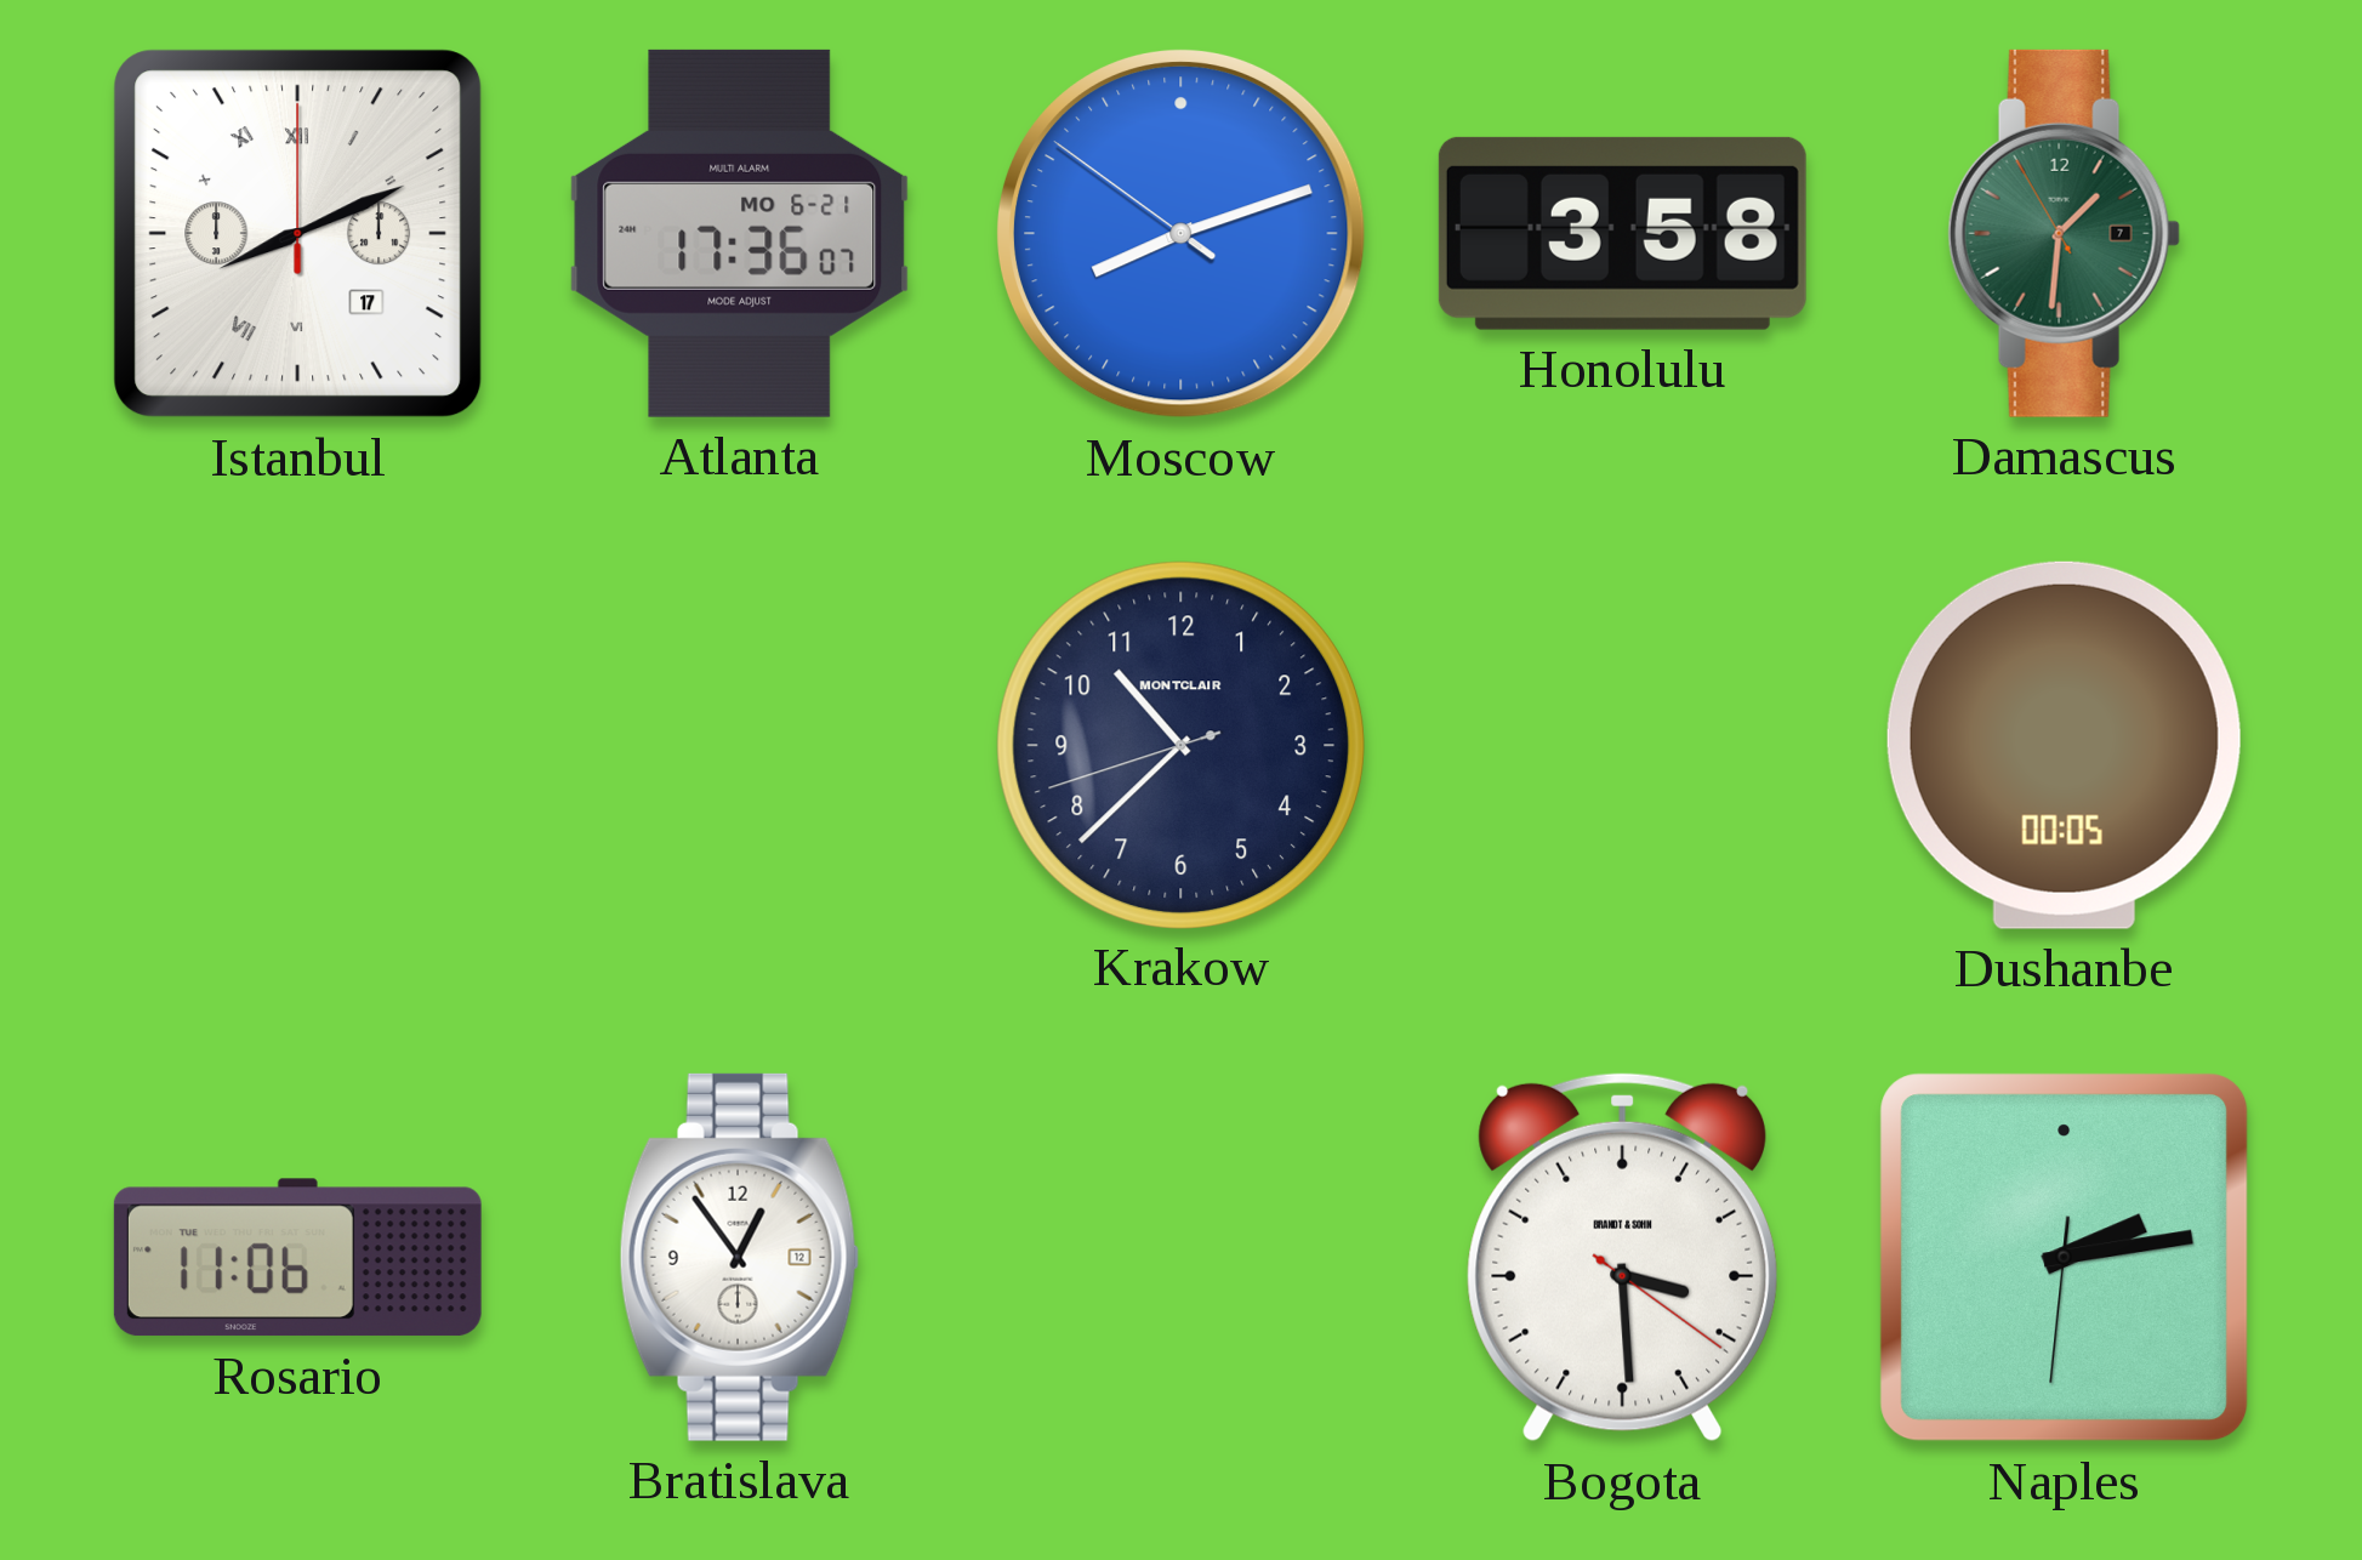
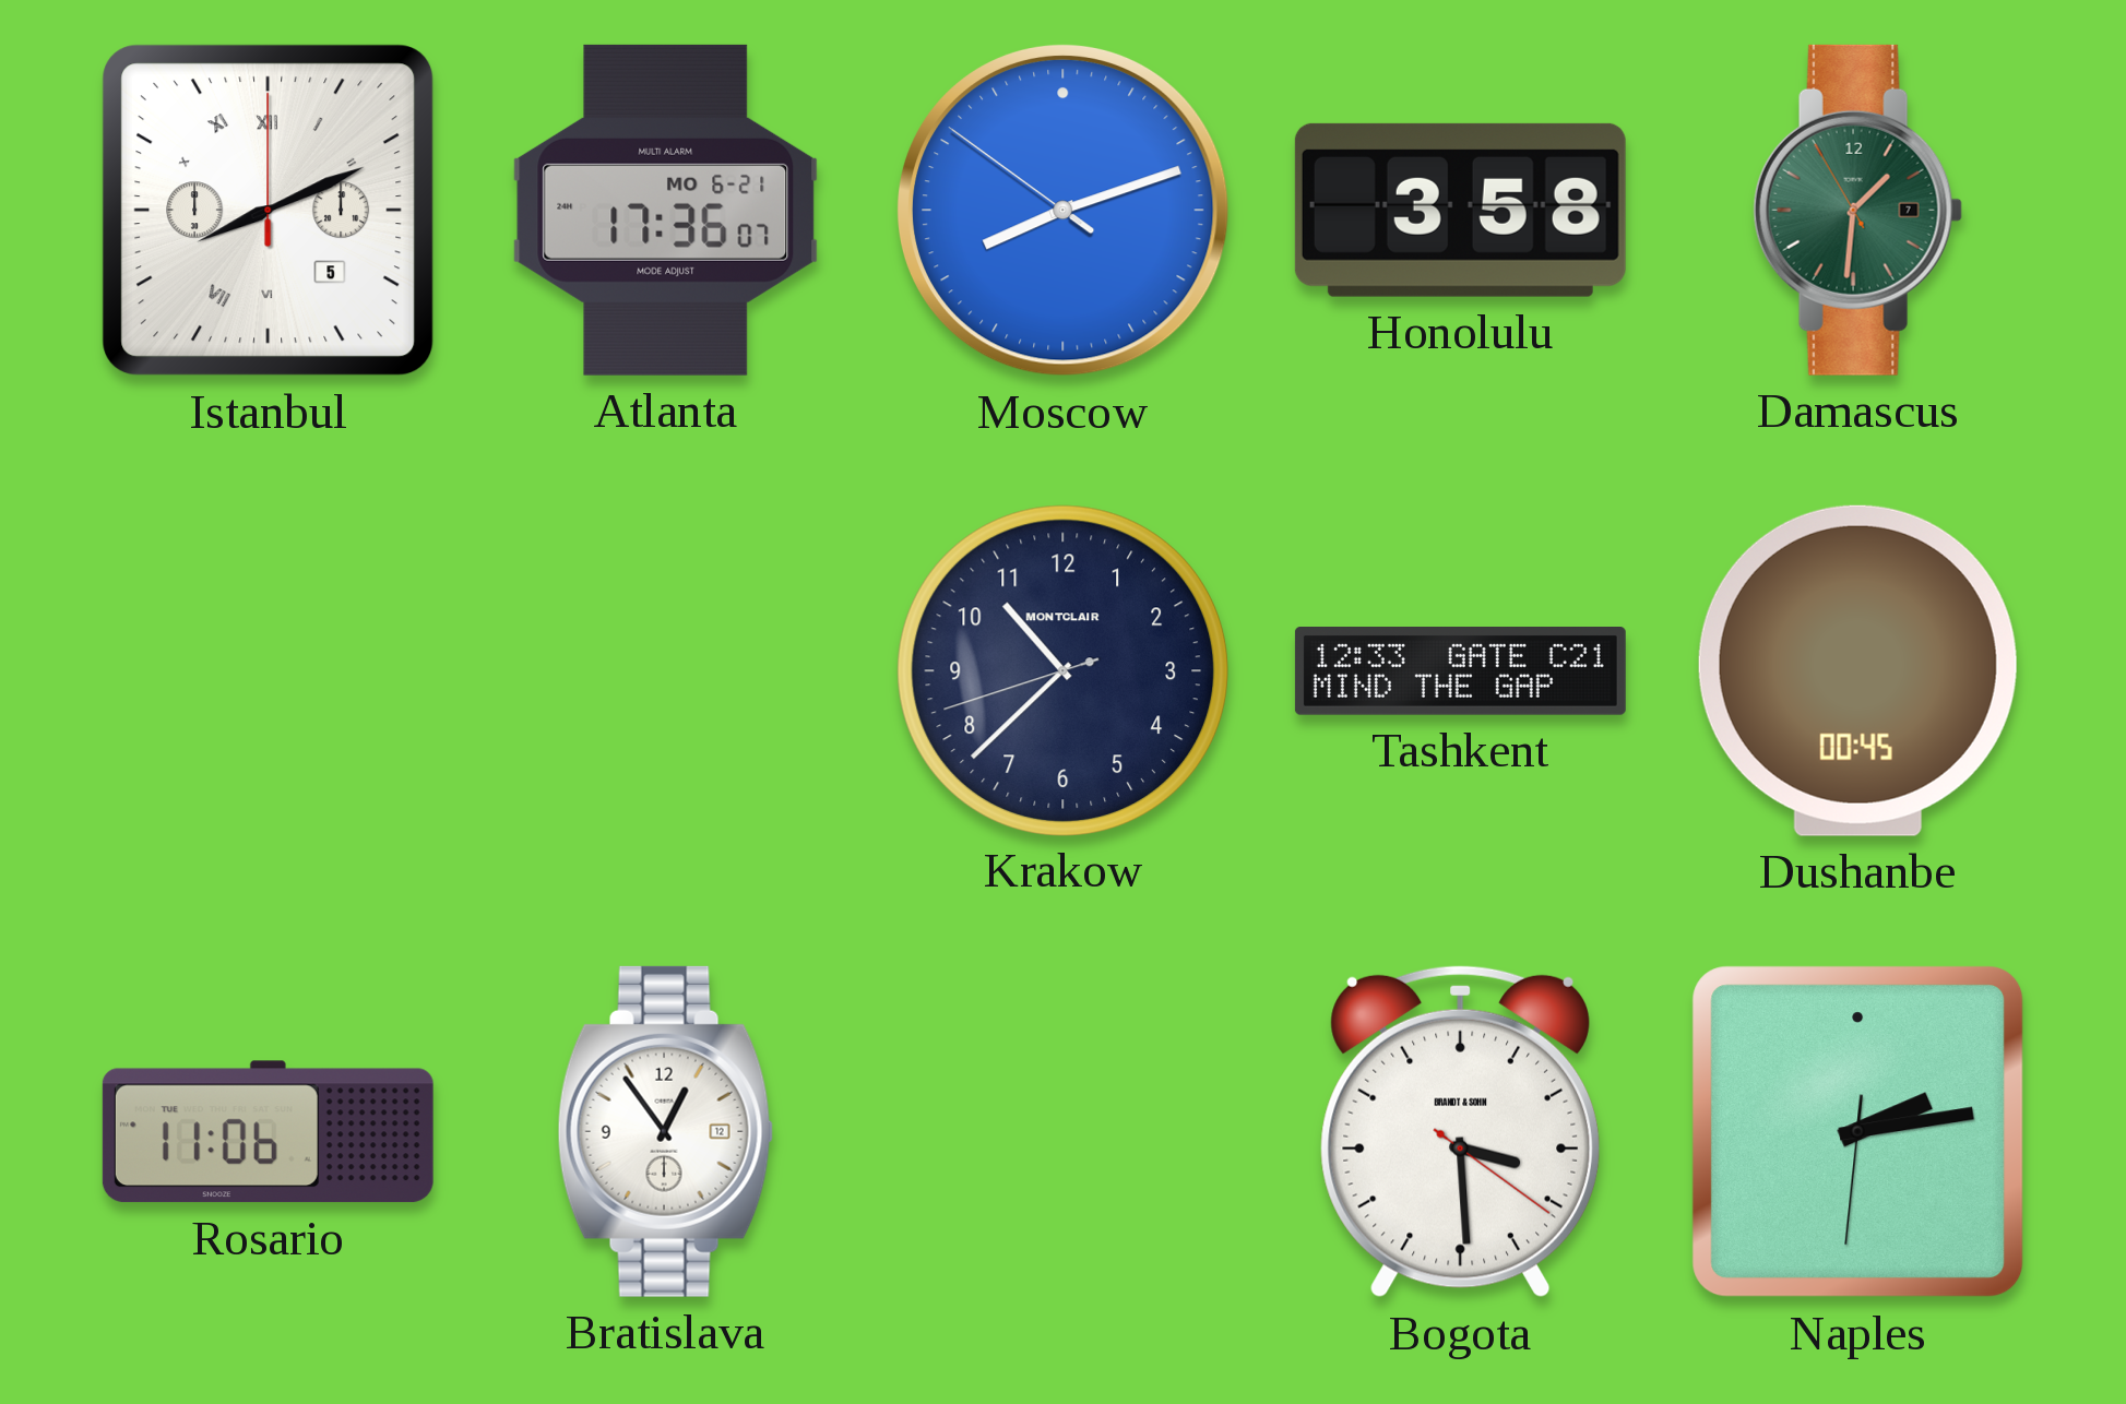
Istanbul date: 17 -> 5
Tashkent: none -> 12:33
Dushanbe: 00:05 -> 00:45
